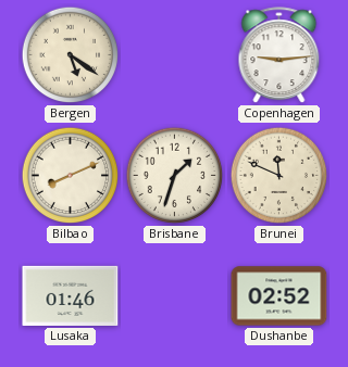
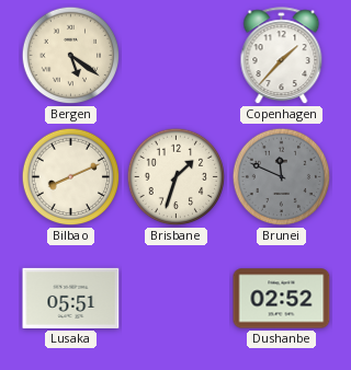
Copenhagen: 9:14 -> 1:37
Brunei dial: cream -> grey
Lusaka: 01:46 -> 05:51
